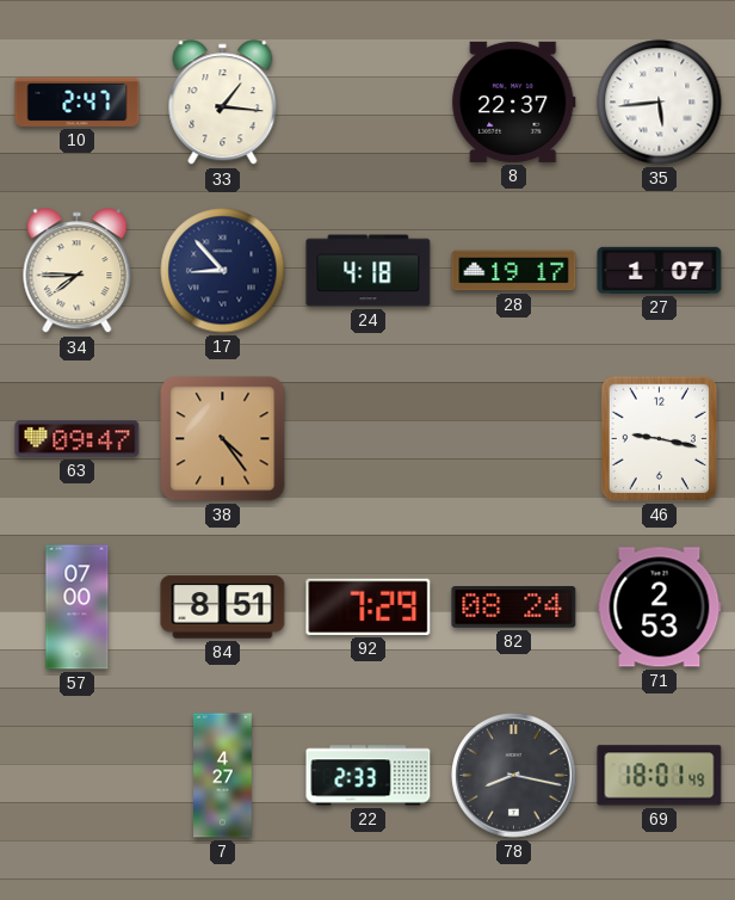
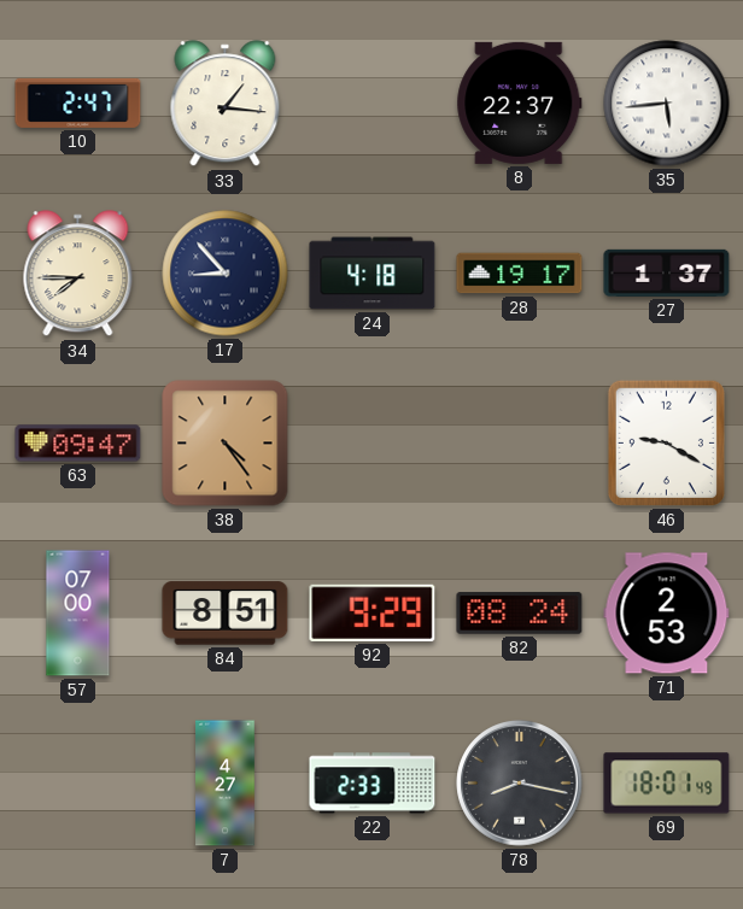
27: 1:07 -> 1:37
46: 9:17 -> 9:20
92: 7:29 -> 9:29
